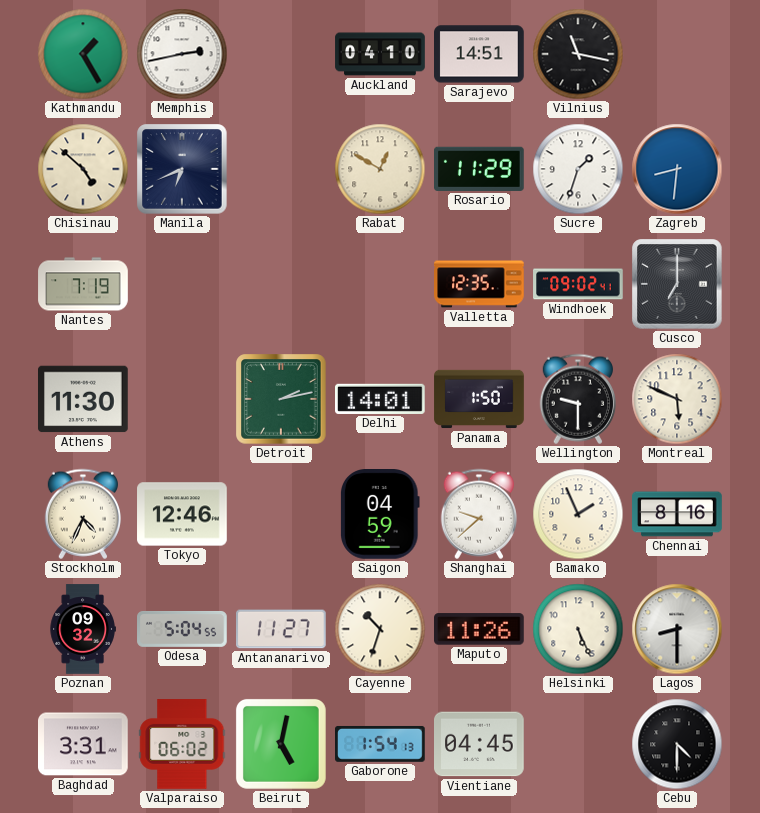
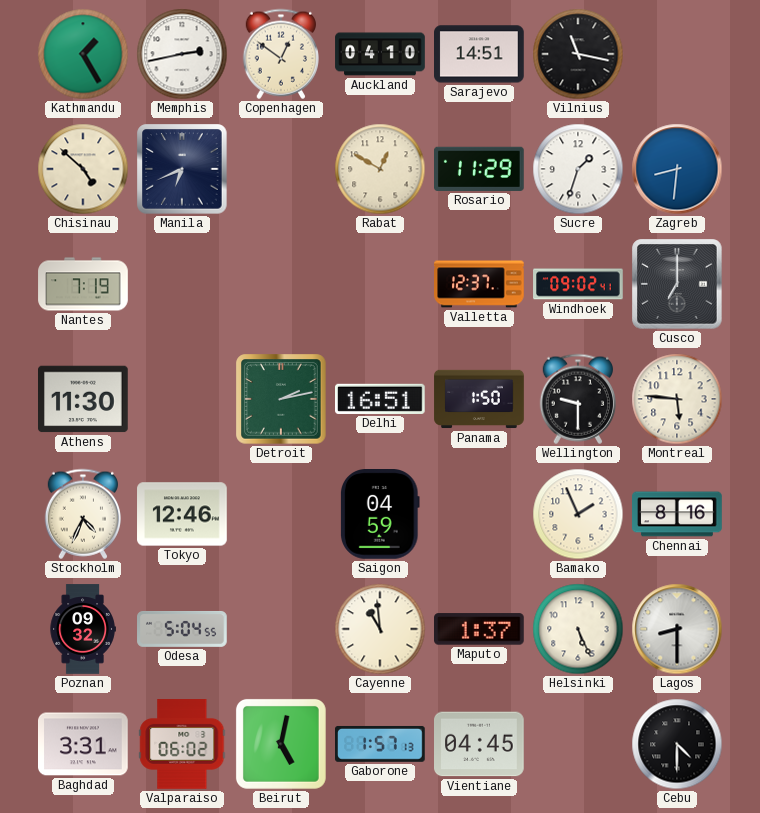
Copenhagen: none -> 12:51
Valletta: 12:35 -> 12:37
Delhi: 14:01 -> 16:51
Montreal: 5:49 -> 5:46
Shanghai: 9:38 -> none
Antananarivo: 11:27 -> none
Cayenne: 10:33 -> 10:59
Maputo: 11:26 -> 1:37
Gaborone: 1:54 -> 1:57
